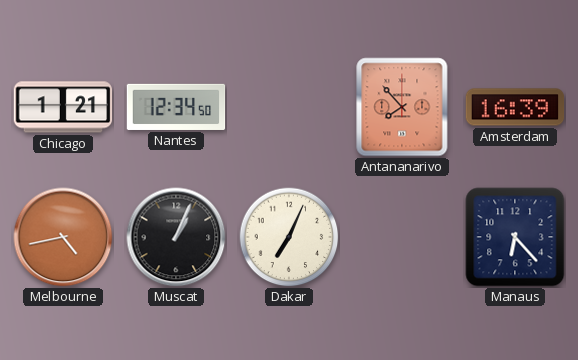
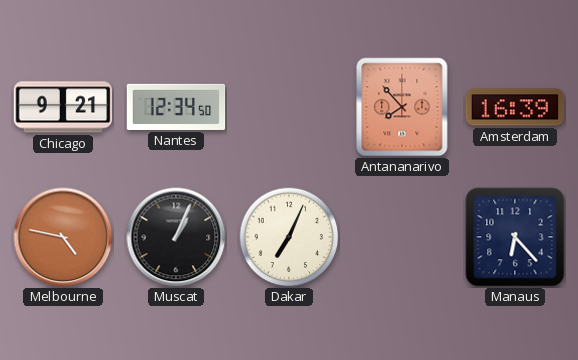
Chicago: 1:21 -> 9:21
Melbourne: 4:43 -> 4:47
